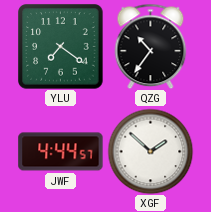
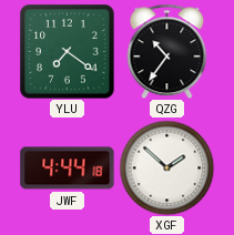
JWF: 4:44:57 -> 4:44:18
